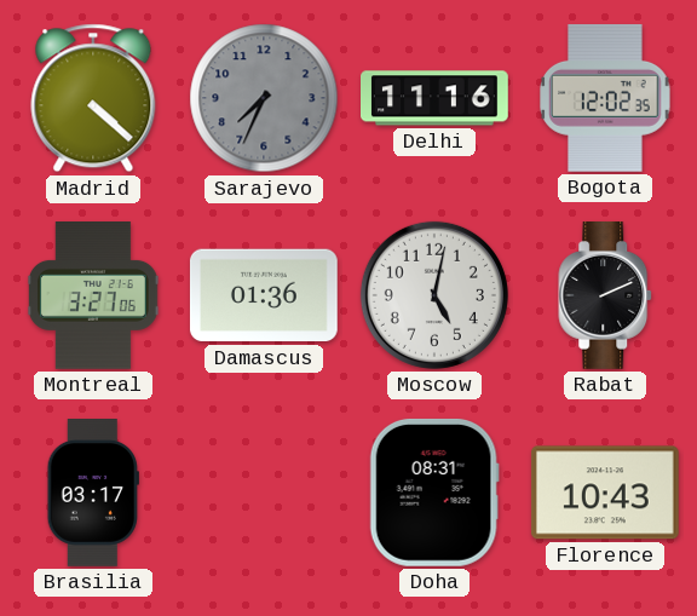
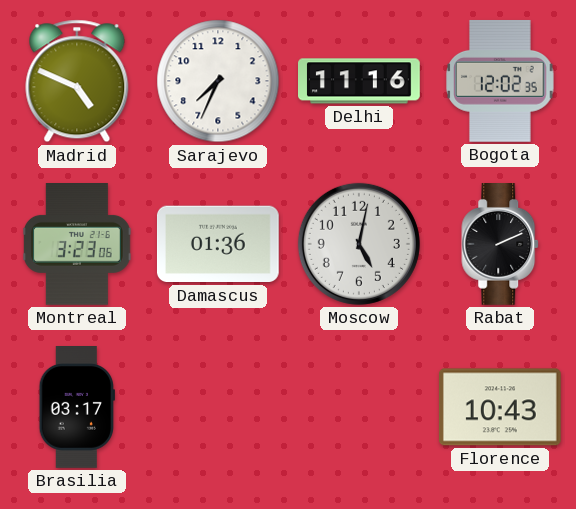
Madrid: 4:22 -> 4:49
Sarajevo dial: grey -> white
Montreal: 3:27 -> 3:23
Doha: 08:31 -> none
